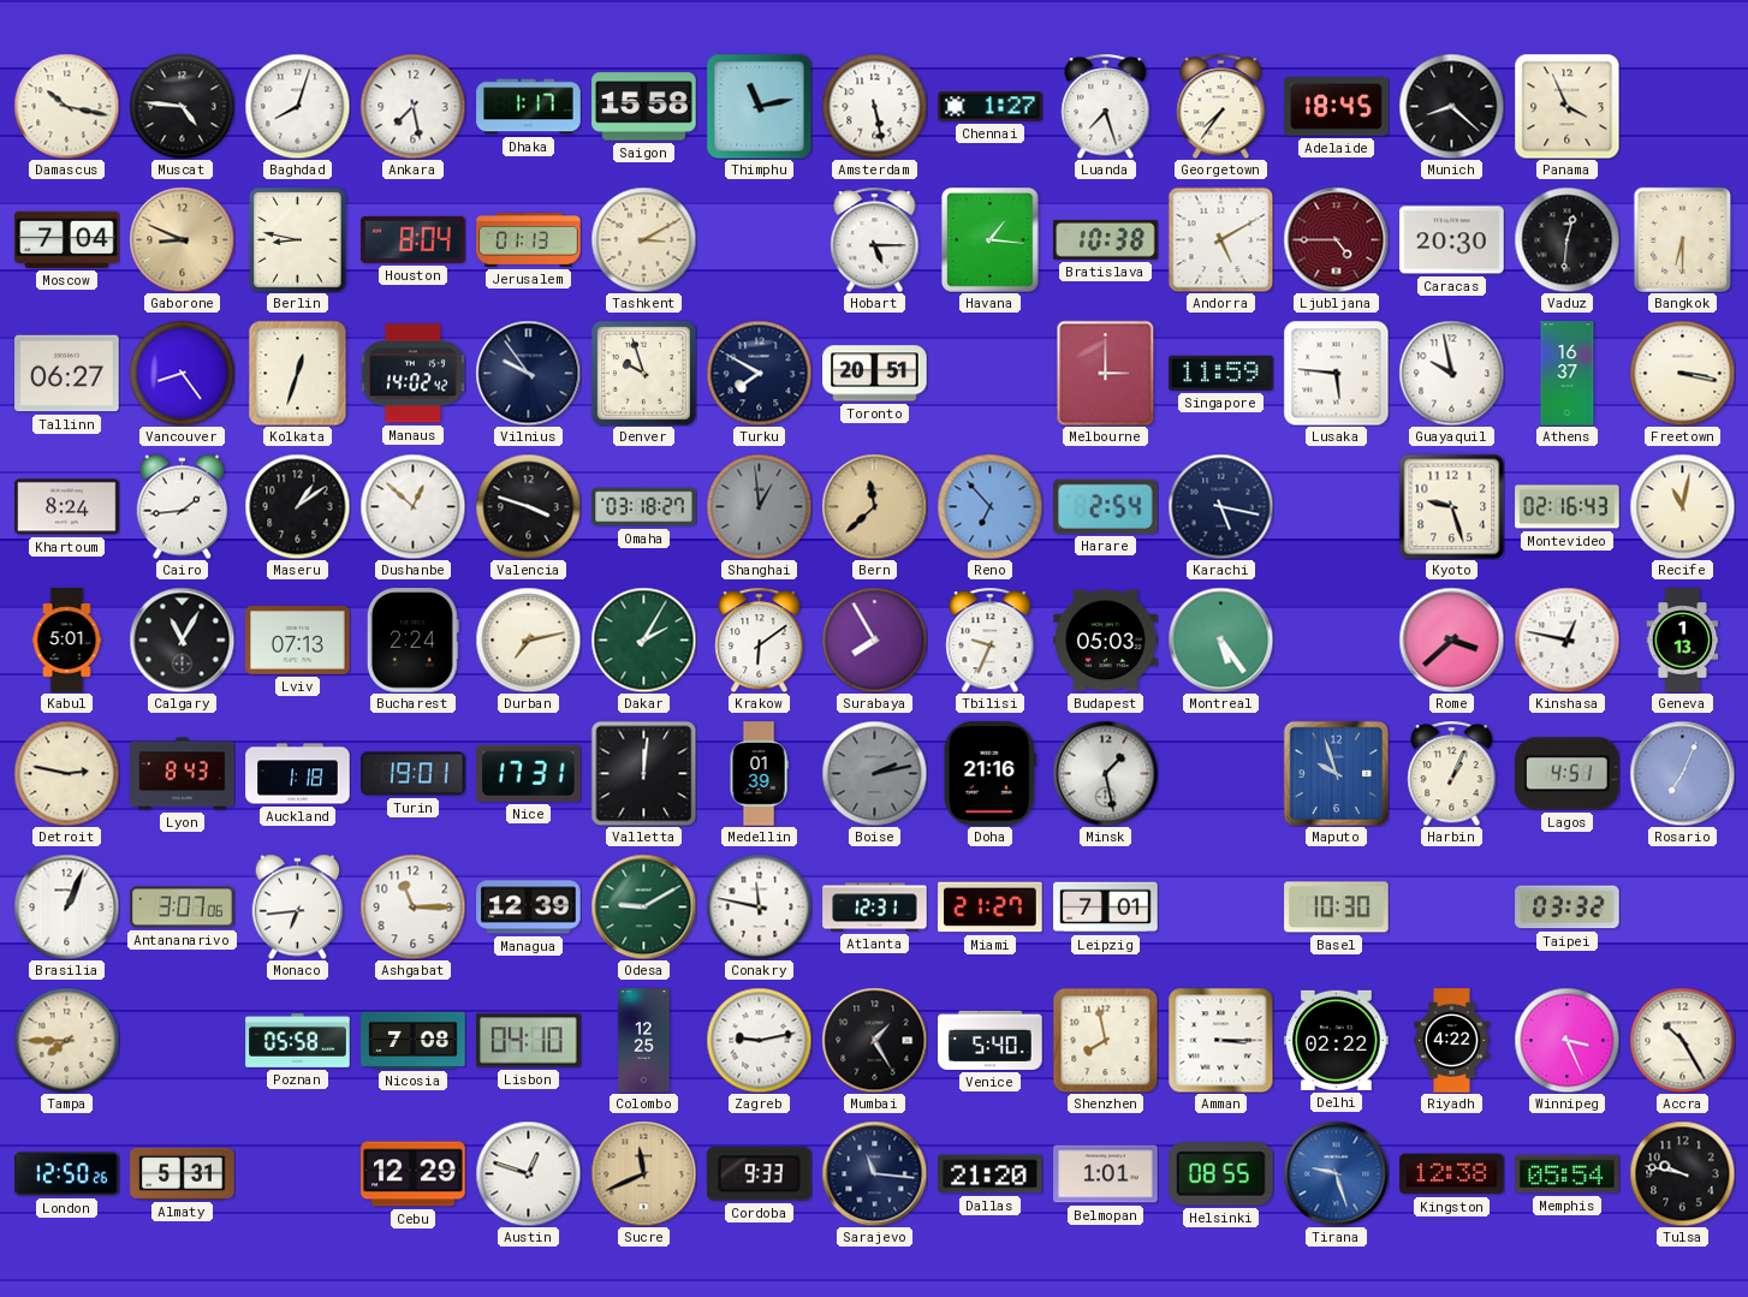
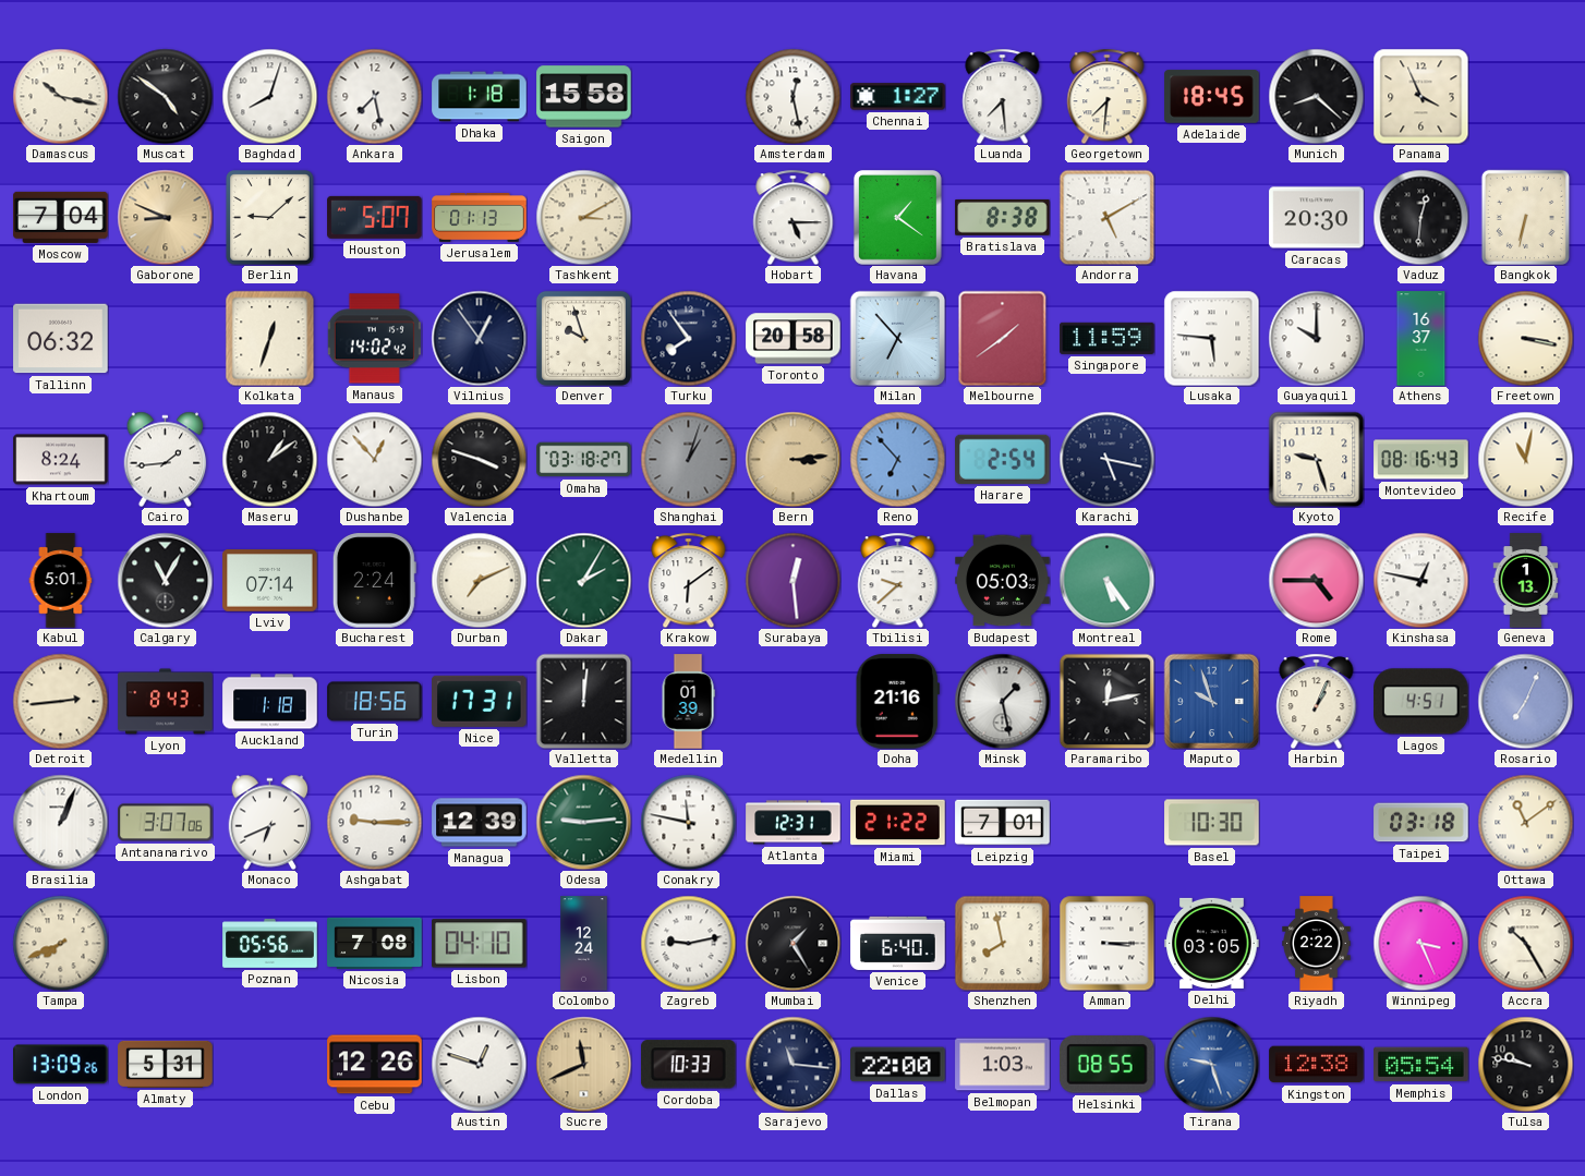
Muscat: 4:46 -> 4:51
Dhaka: 1:17 -> 1:18
Thimphu: 11:13 -> none
Amsterdam: 5:28 -> 12:28
Luanda: 7:27 -> 7:29
Georgetown: 7:36 -> 7:31
Berlin: 8:47 -> 9:08
Houston: 8:04 -> 5:07
Havana: 1:16 -> 1:21
Bratislava: 10:38 -> 8:38
Ljubljana: 4:45 -> none
Bangkok: 6:30 -> 6:32
Tallinn: 06:27 -> 06:32
Vancouver: 8:24 -> none
Vilnius: 9:54 -> 12:54
Turku: 7:50 -> 7:54
Toronto: 20:51 -> 20:58
Milan: none -> 6:53
Melbourne: 3:00 -> 1:39
Guayaquil: 9:58 -> 10:00
Dushanbe: 12:52 -> 12:53
Shanghai: 12:59 -> 1:03
Bern: 11:38 -> 3:14
Montevideo: 02:16 -> 08:16
Lviv: 07:13 -> 07:14
Durban: 7:13 -> 7:11
Surabaya: 7:55 -> 12:29
Tbilisi: 9:34 -> 9:38
Rome: 3:38 -> 4:45
Detroit: 2:47 -> 2:44
Turin: 19:01 -> 18:56
Boise: 2:13 -> none
Paramaribo: none -> 12:13
Monaco: 6:44 -> 6:41
Ashgabat: 11:15 -> 9:15
Odesa: 9:10 -> 9:14
Miami: 21:27 -> 21:22
Taipei: 03:32 -> 03:18
Ottawa: none -> 11:09
Tampa: 7:45 -> 7:41
Poznan: 05:58 -> 05:56
Colombo: 12:25 -> 12:24
Venice: 5:40 -> 6:40
Delhi: 02:22 -> 03:05
Riyadh: 4:22 -> 2:22
London: 12:50 -> 13:09
Cebu: 12:29 -> 12:26
Cordoba: 9:33 -> 10:33
Dallas: 21:20 -> 22:00
Belmopan: 1:01 -> 1:03
